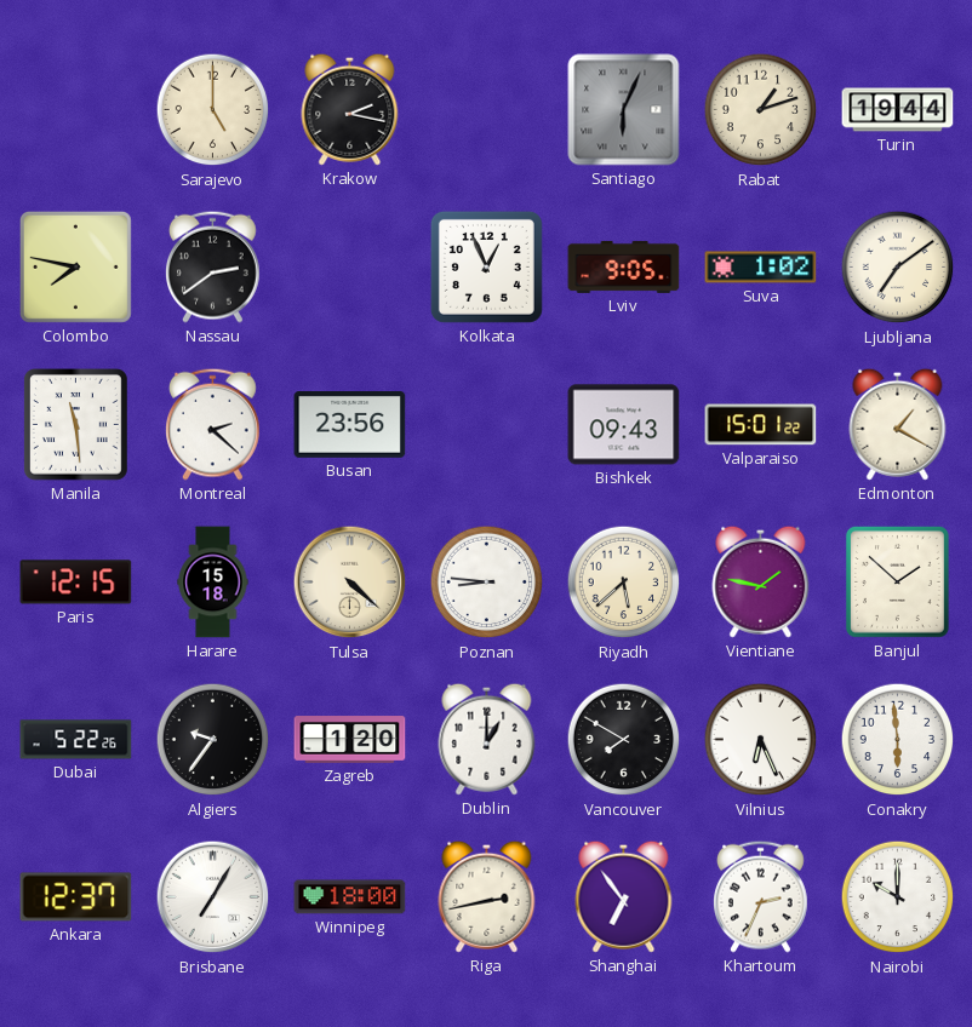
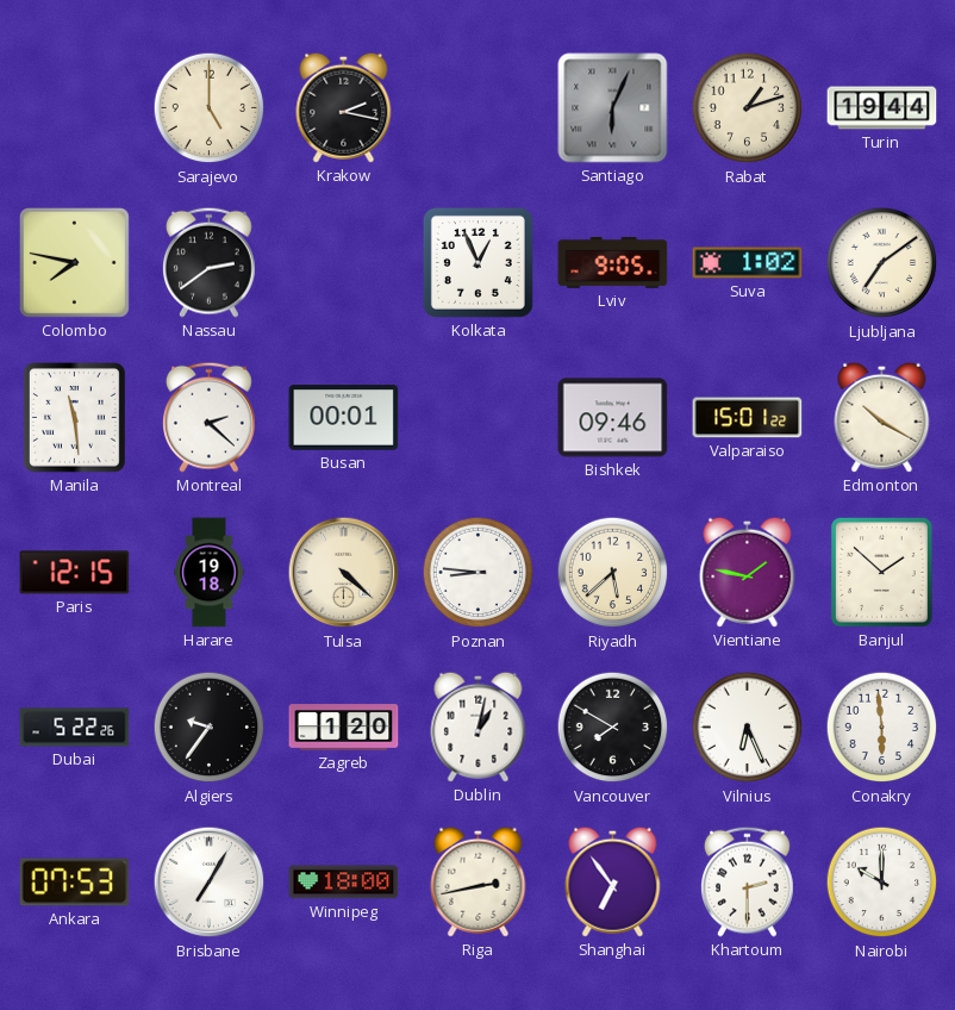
Busan: 23:56 -> 00:01
Bishkek: 09:43 -> 09:46
Edmonton: 1:20 -> 10:20
Harare: 15:18 -> 19:18
Dublin: 1:00 -> 1:02
Ankara: 12:37 -> 07:53
Khartoum: 2:34 -> 2:30
